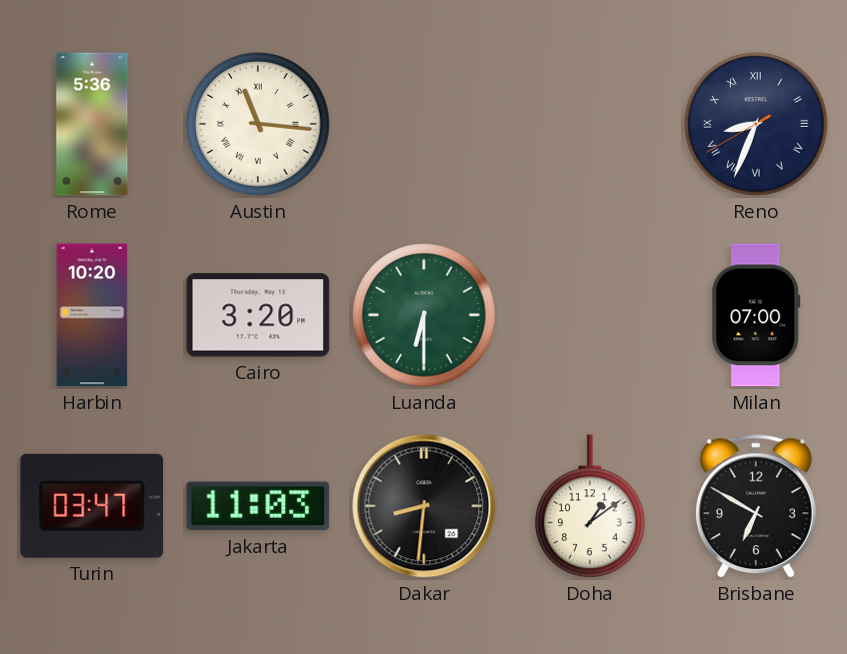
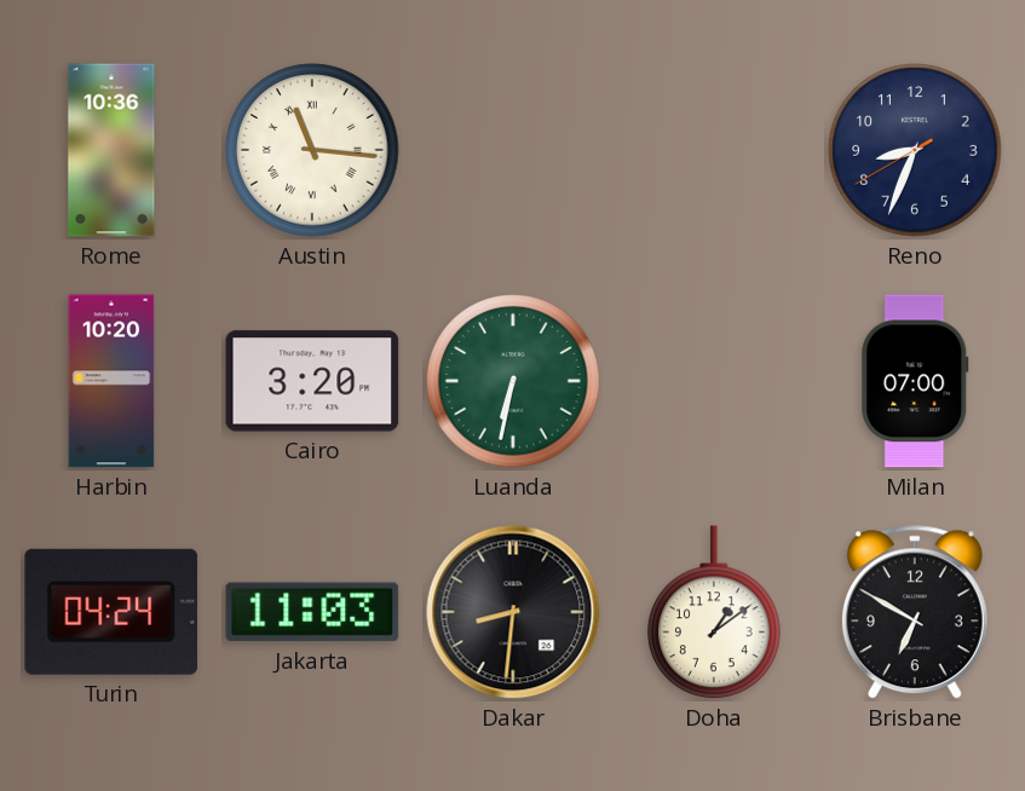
Rome: 5:36 -> 10:36
Reno numerals: Roman -> Arabic
Luanda: 6:30 -> 6:32
Turin: 03:47 -> 04:24
